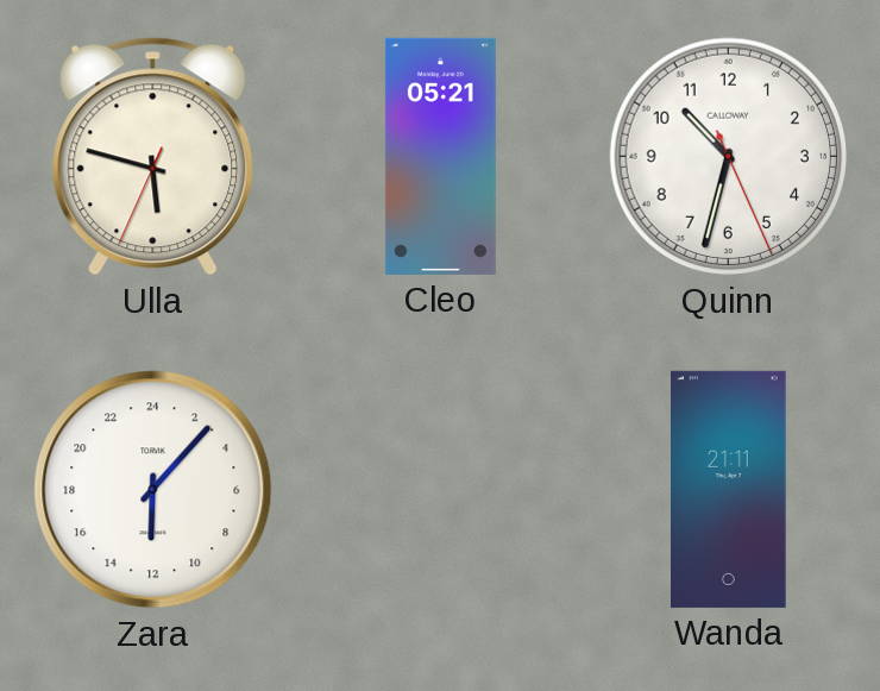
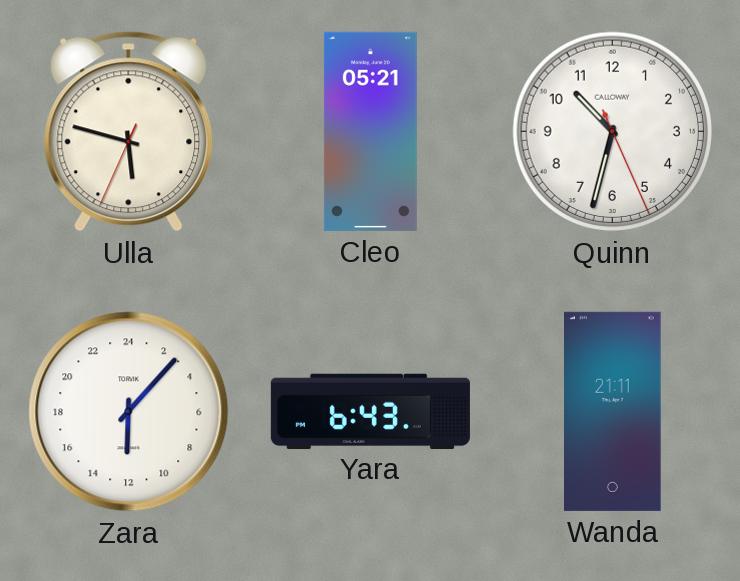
Yara: none -> 6:43
